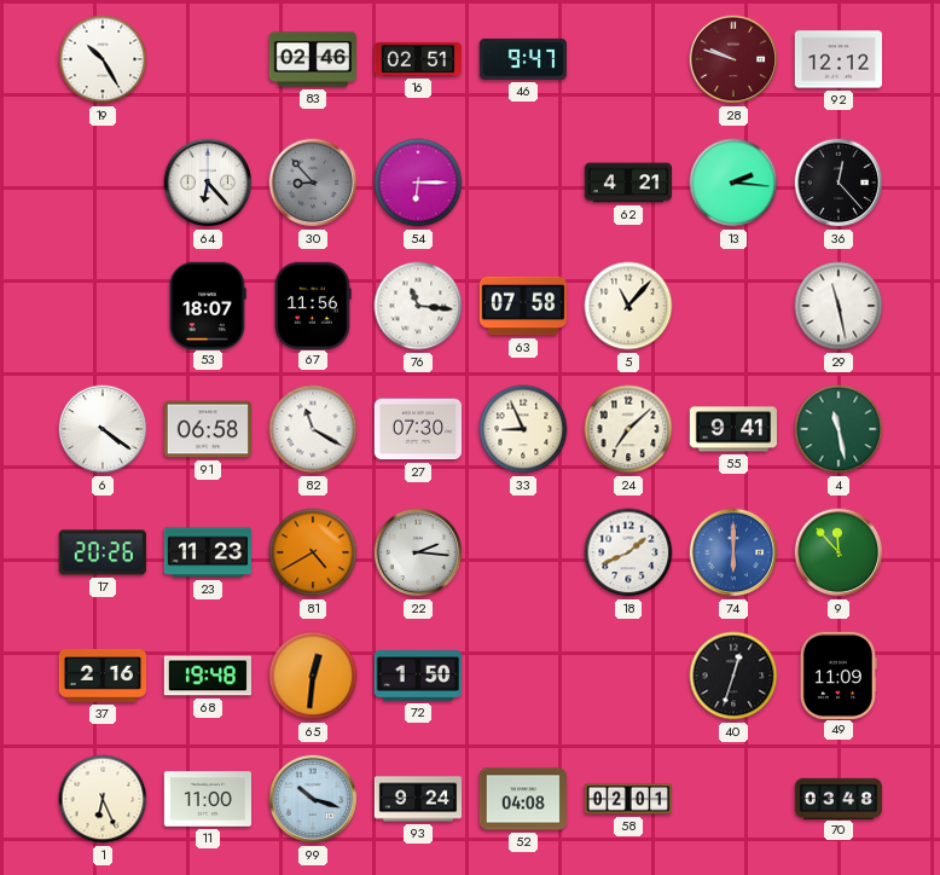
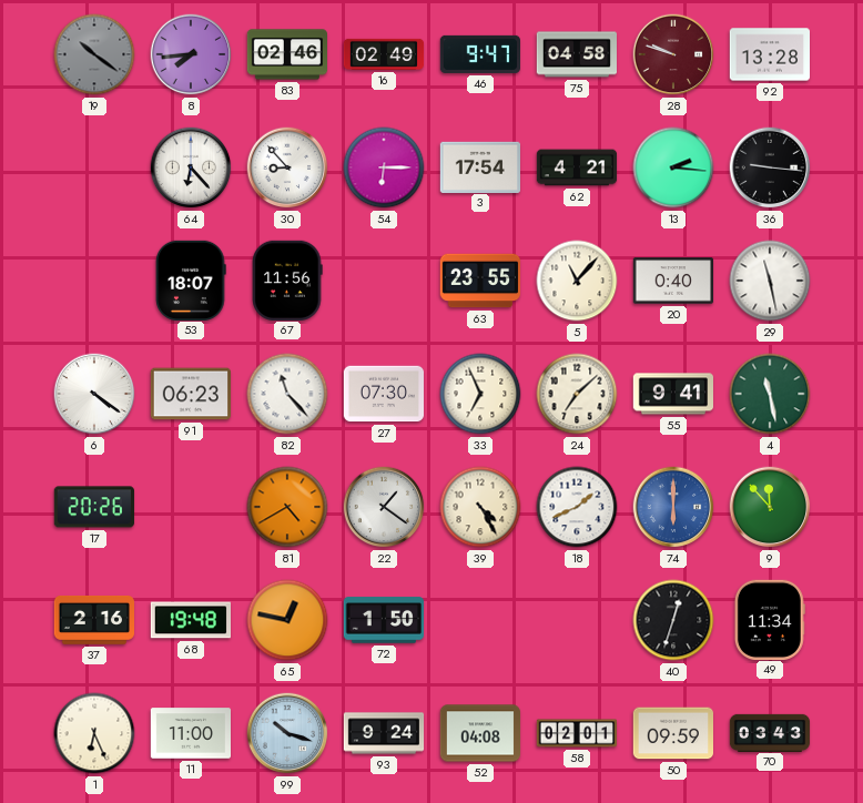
19: 10:25 -> 10:21
19 dial: white -> grey
8: none -> 7:44
16: 02:51 -> 02:49
75: none -> 04:58
92: 12:12 -> 13:28
30 dial: grey -> white
3: none -> 17:54
36: 12:23 -> 9:16
76: 11:16 -> none
63: 07:58 -> 23:55
20: none -> 0:40
91: 06:58 -> 06:23
82: 11:20 -> 11:23
33: 8:56 -> 6:56
23: 11:23 -> none
22: 2:16 -> 1:21
39: none -> 4:25
65: 12:31 -> 12:47
49: 11:09 -> 11:34
50: none -> 09:59
70: 03:48 -> 03:43
